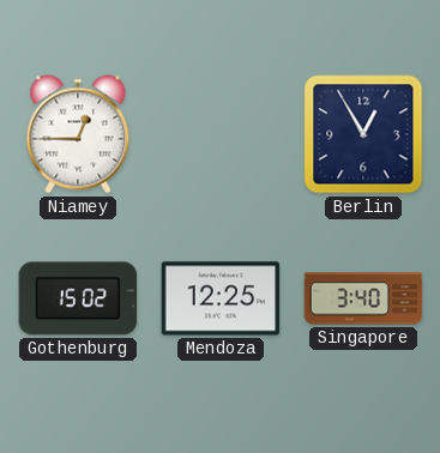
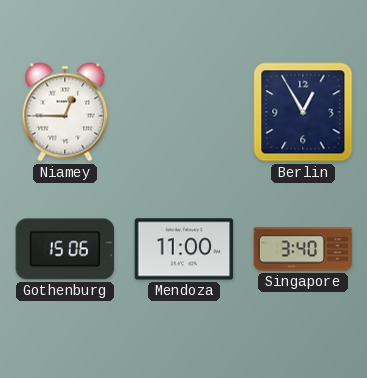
Gothenburg: 15:02 -> 15:06
Mendoza: 12:25 -> 11:00
